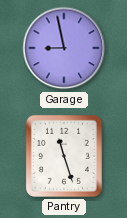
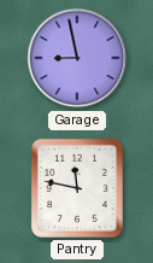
Pantry: 11:27 -> 11:47
